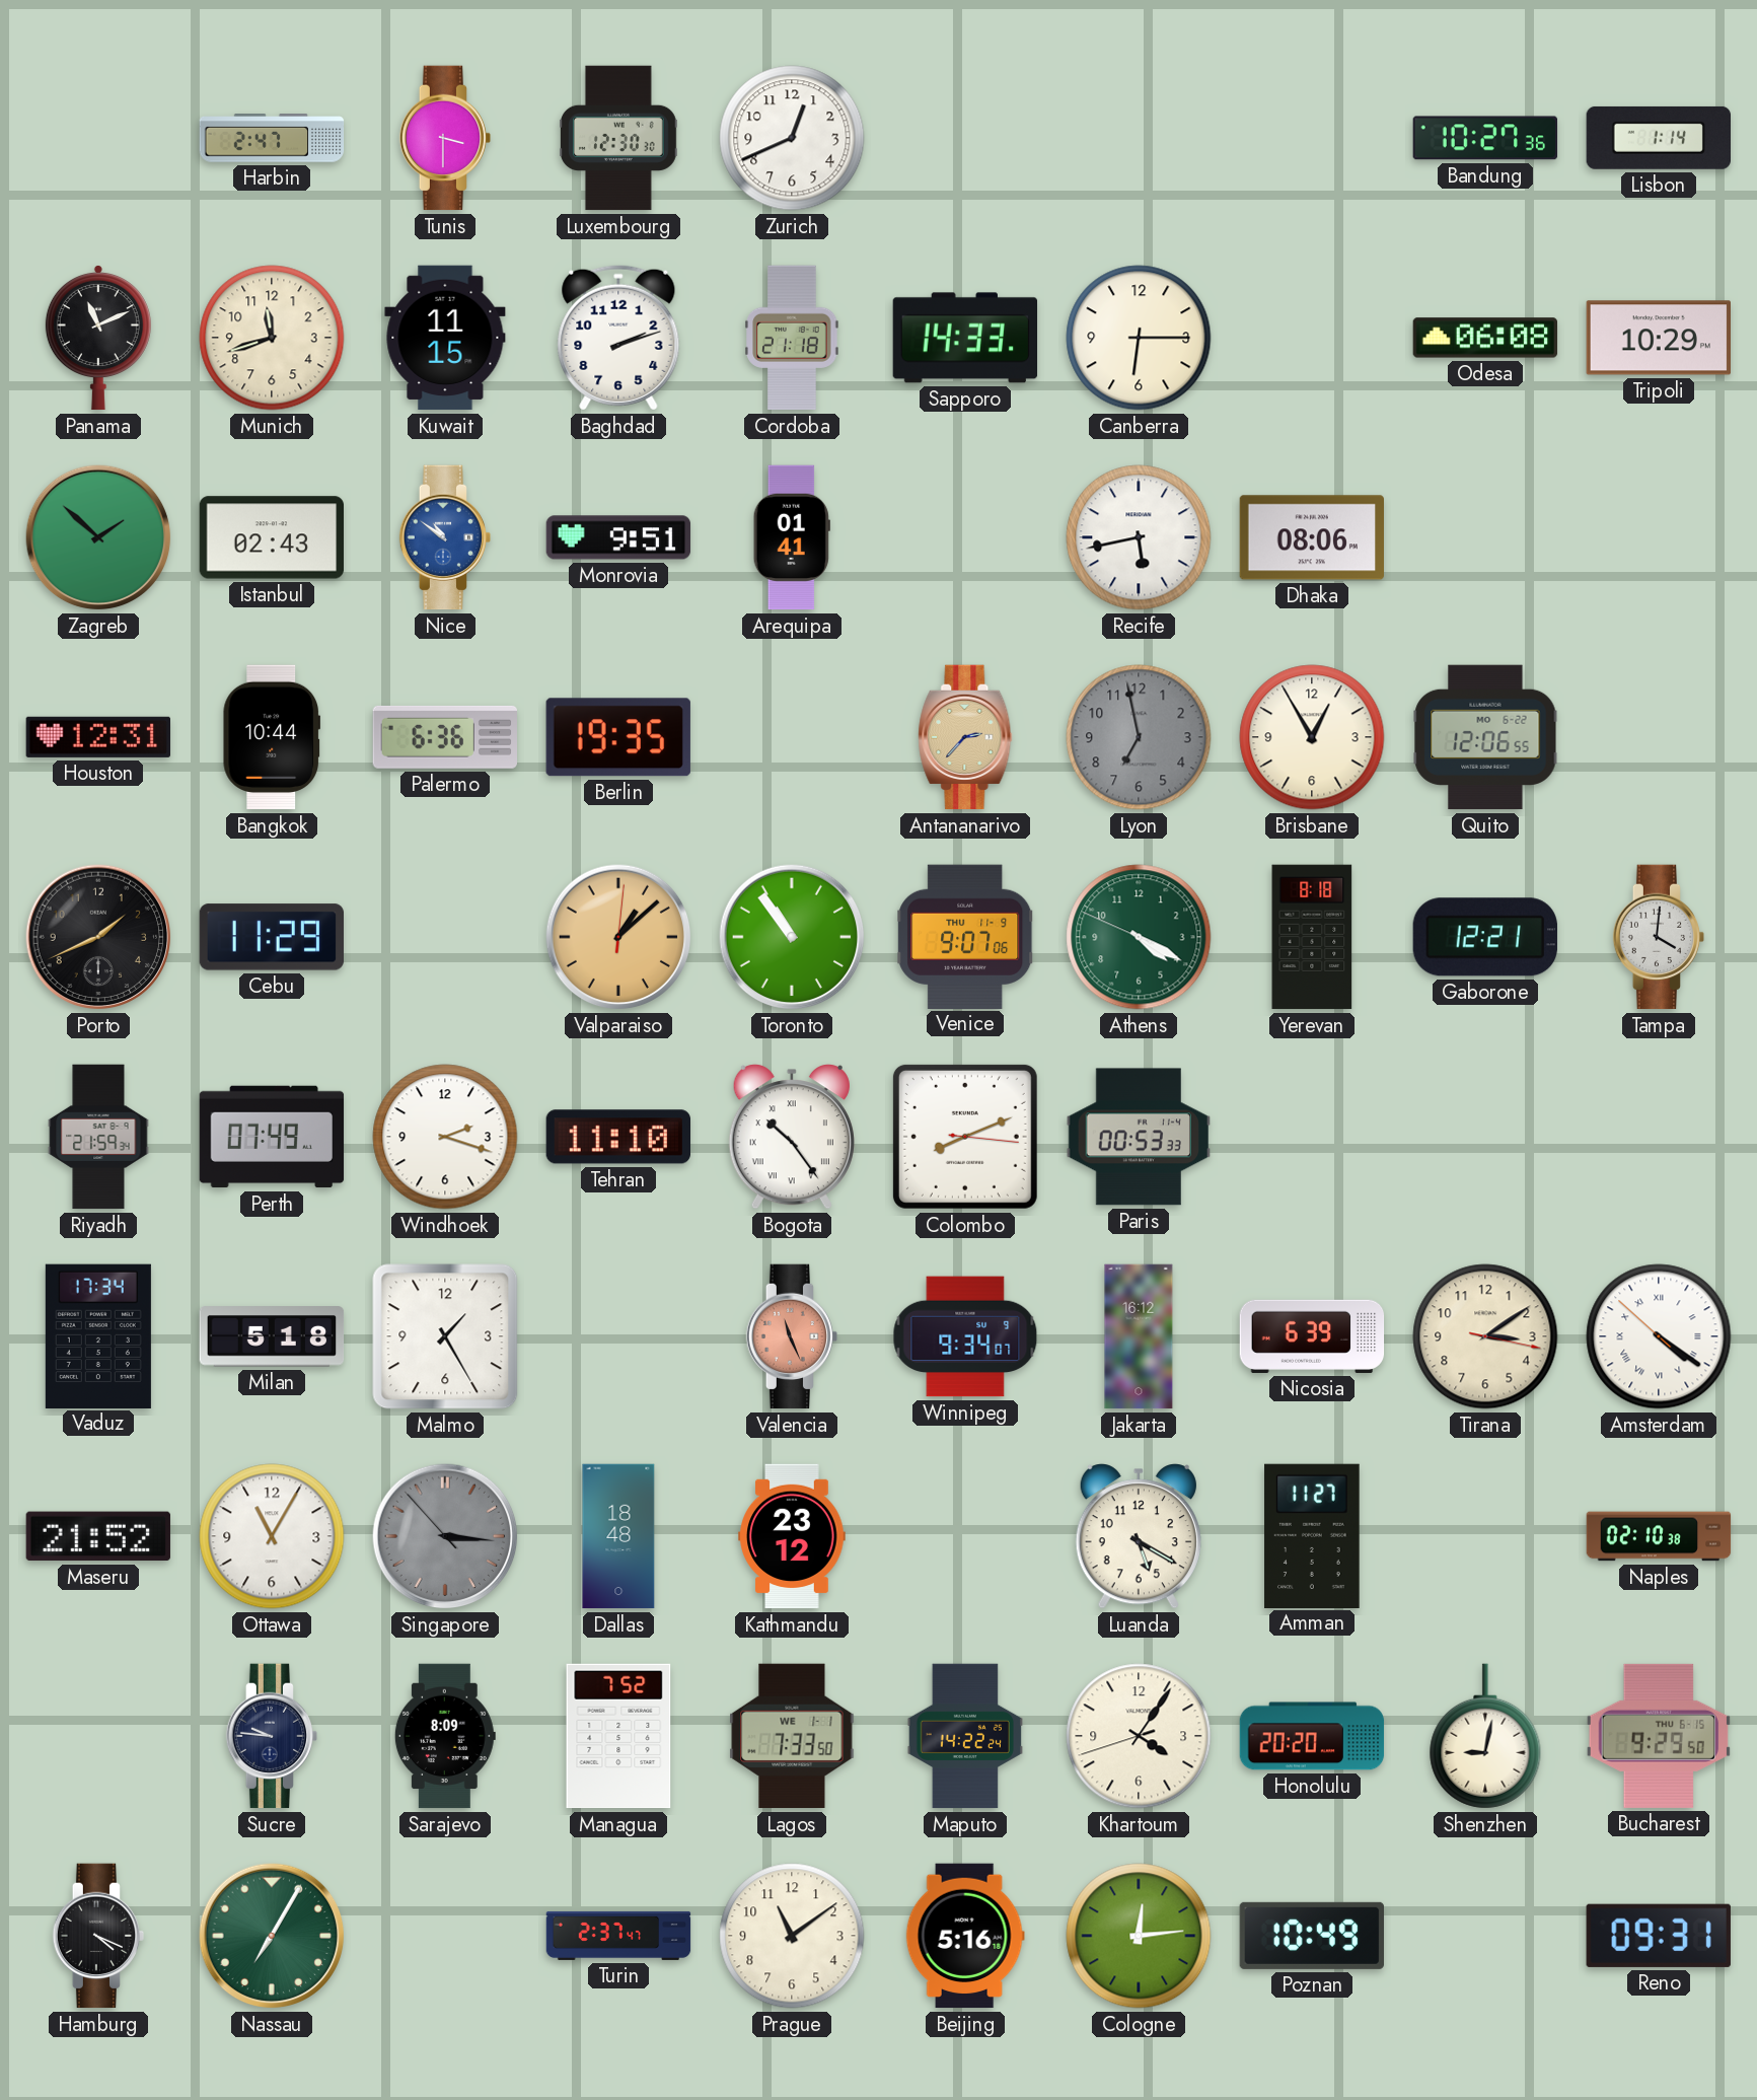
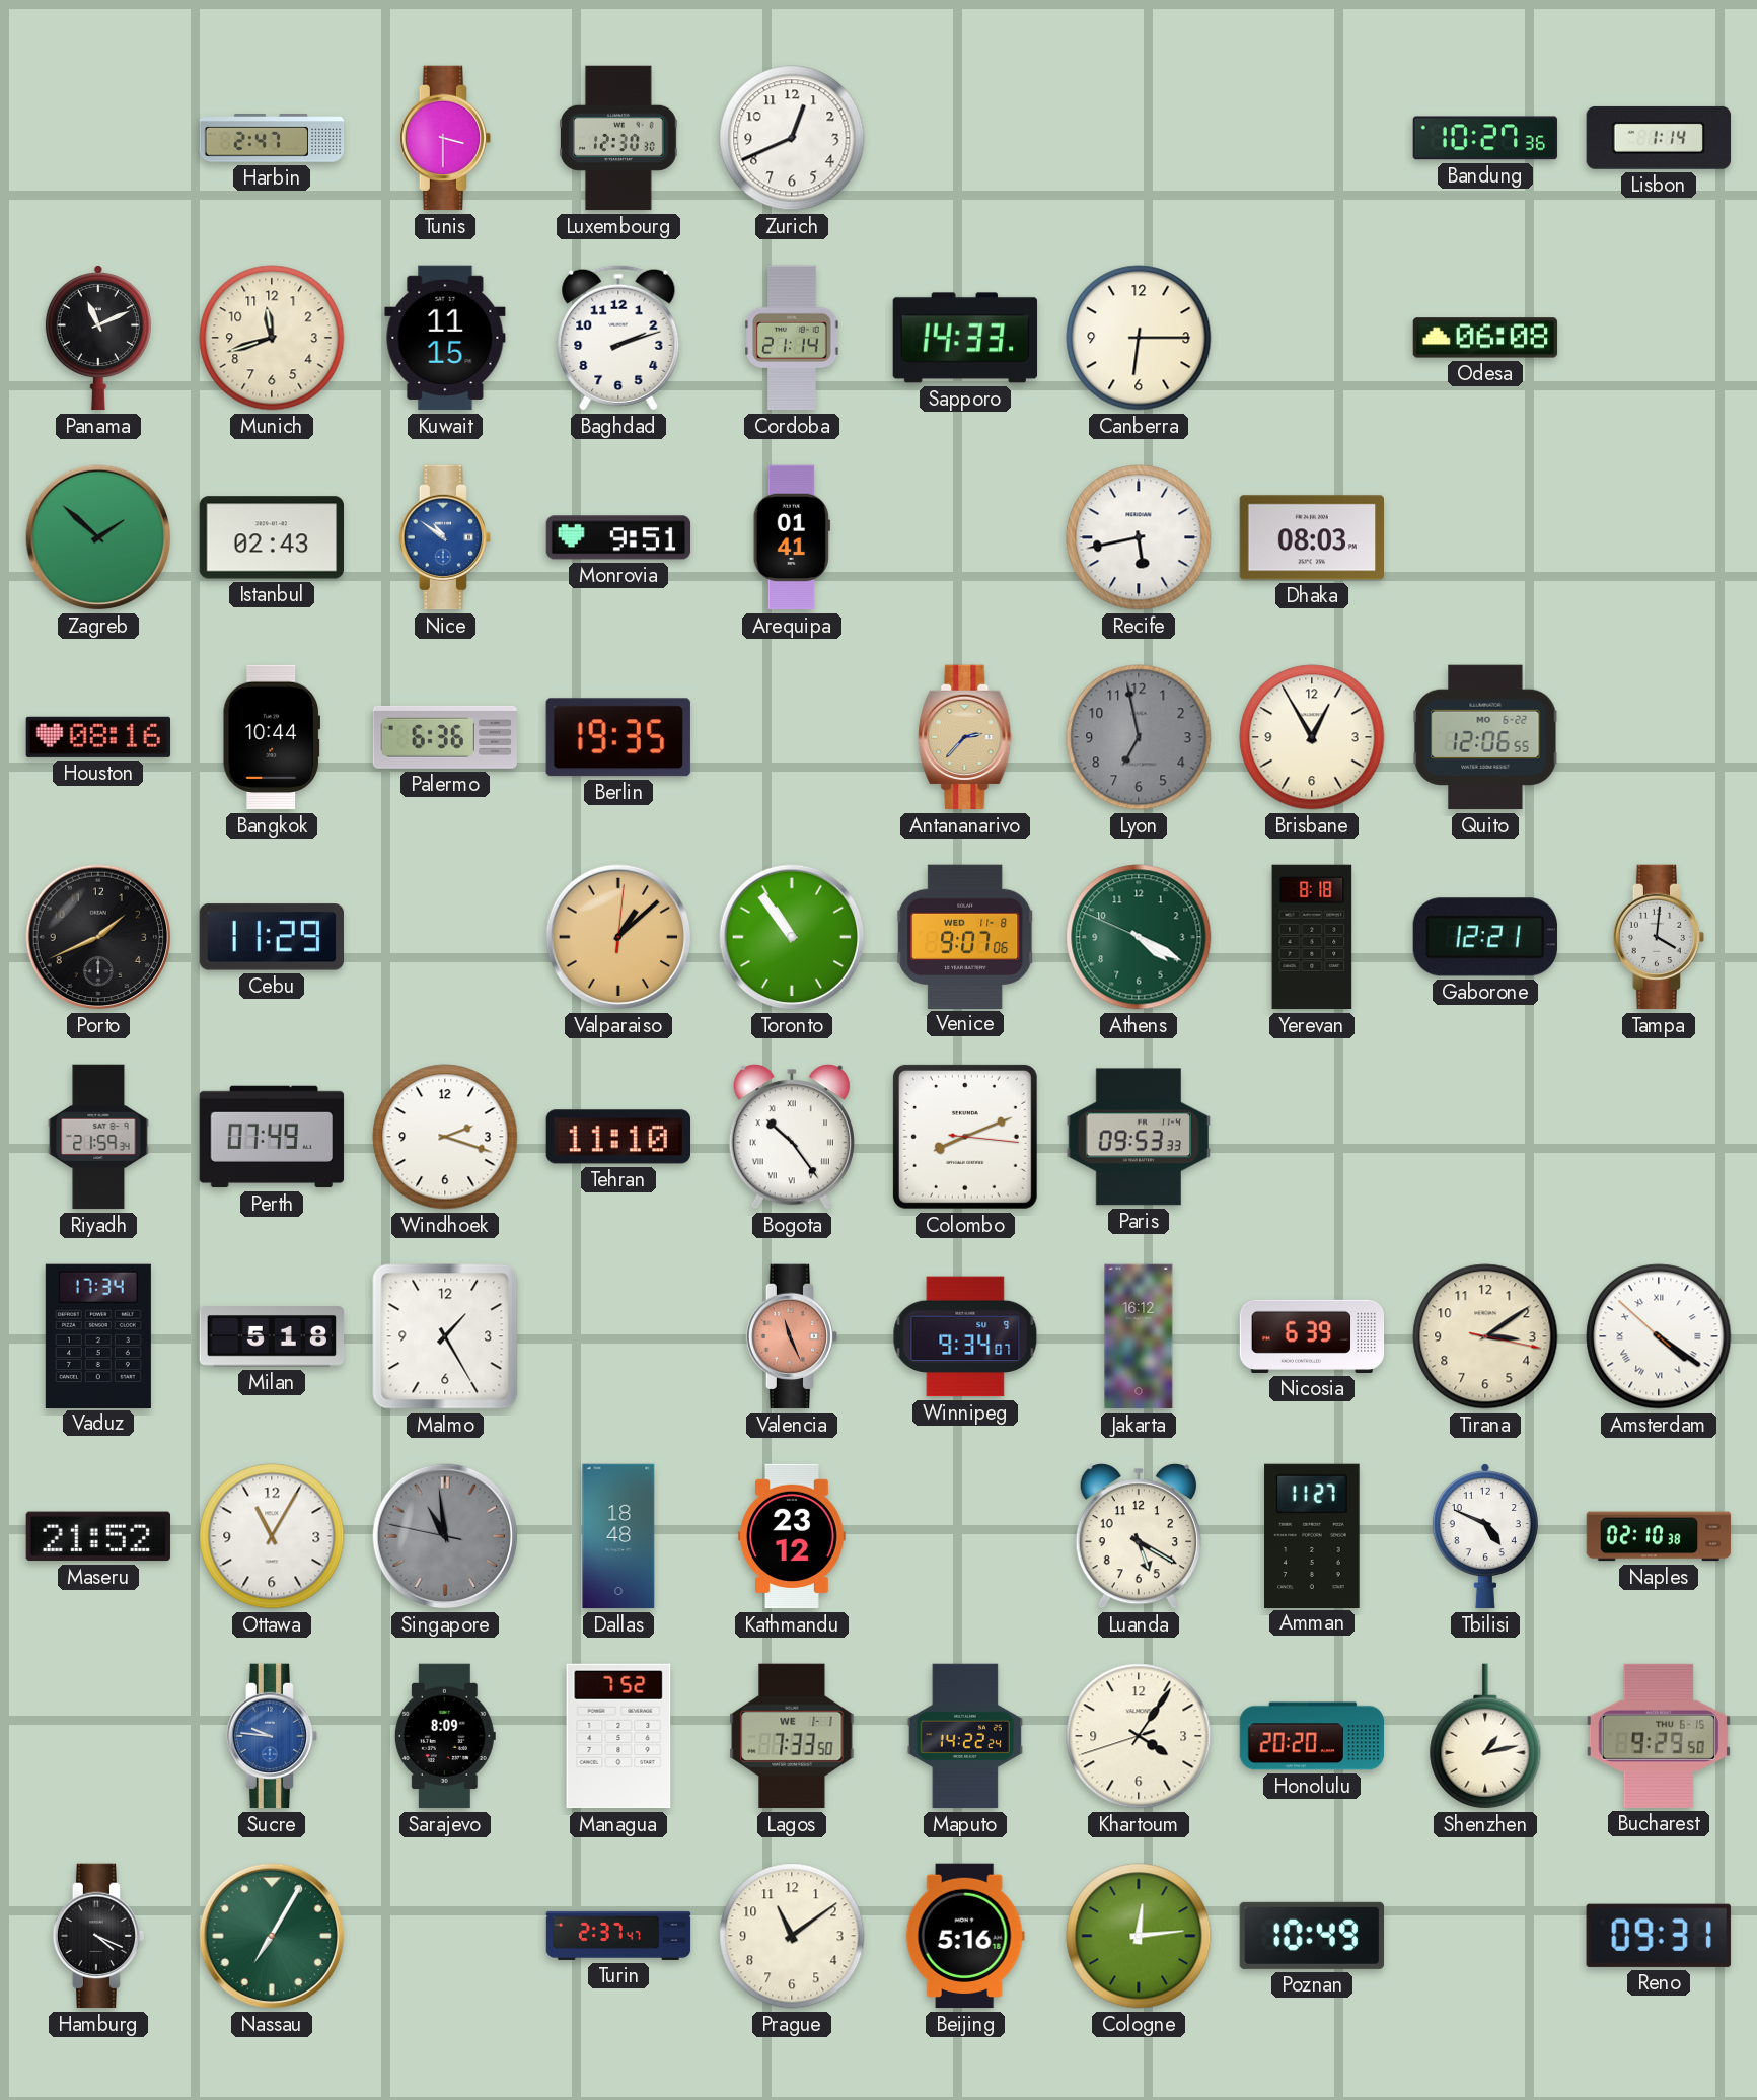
Cordoba: 21:18 -> 21:14
Tripoli: 10:29 -> none
Dhaka: 08:06 -> 08:03
Houston: 12:31 -> 08:16
Venice date: THU 11-9 -> WED 11-8
Paris: 00:53 -> 09:53
Singapore: 3:15 -> 10:58
Tbilisi: none -> 4:49
Sucre dial: navy -> blue
Shenzhen: 9:02 -> 1:13
